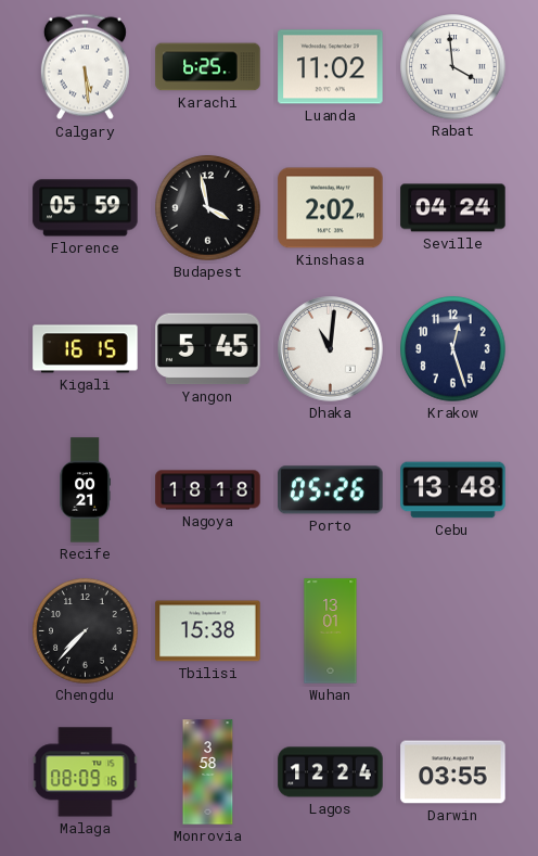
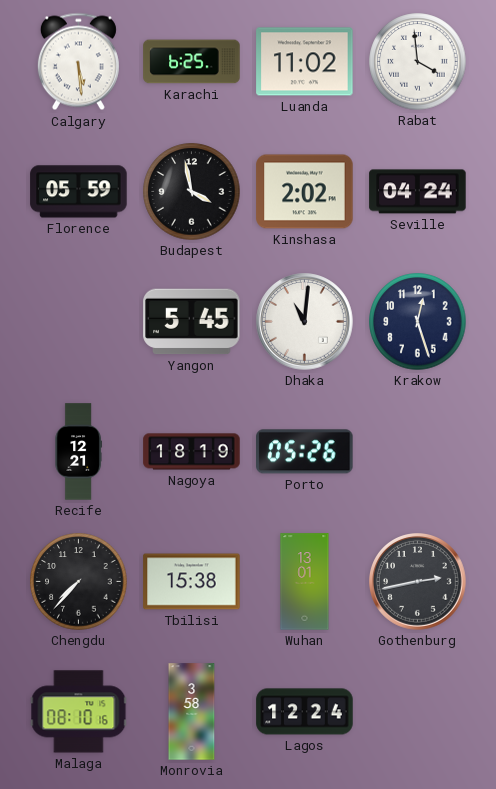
Kigali: 16:15 -> none
Recife: 00:21 -> 12:21
Nagoya: 18:18 -> 18:19
Cebu: 13:48 -> none
Gothenburg: none -> 2:43
Malaga: 08:09 -> 08:10
Darwin: 03:55 -> none
